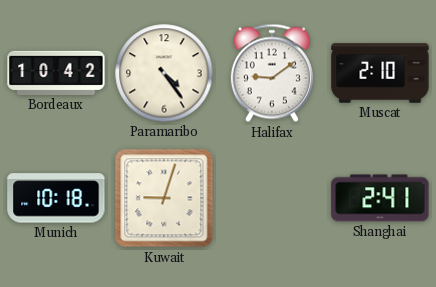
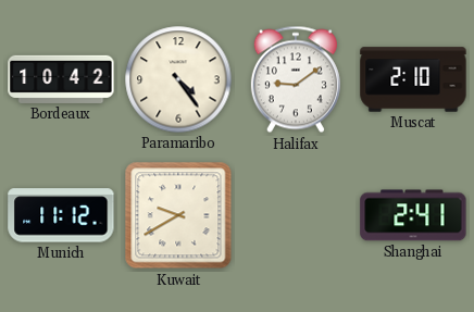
Munich: 10:18 -> 11:12
Kuwait: 9:03 -> 9:40
